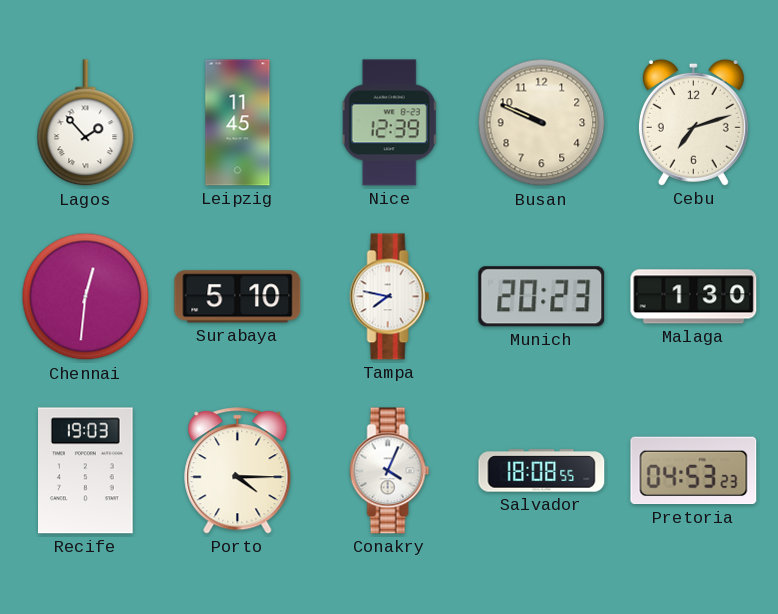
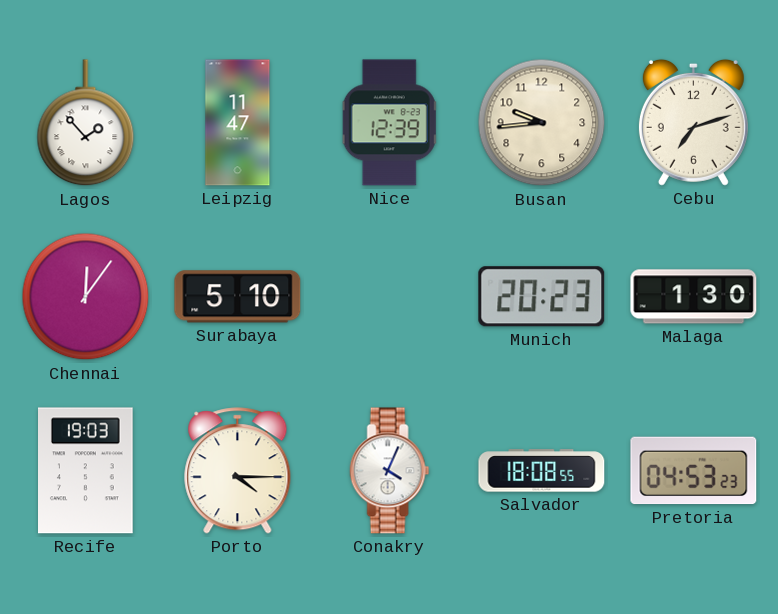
Leipzig: 11:45 -> 11:47
Busan: 9:49 -> 9:44
Chennai: 12:31 -> 12:06
Tampa: 7:47 -> none
